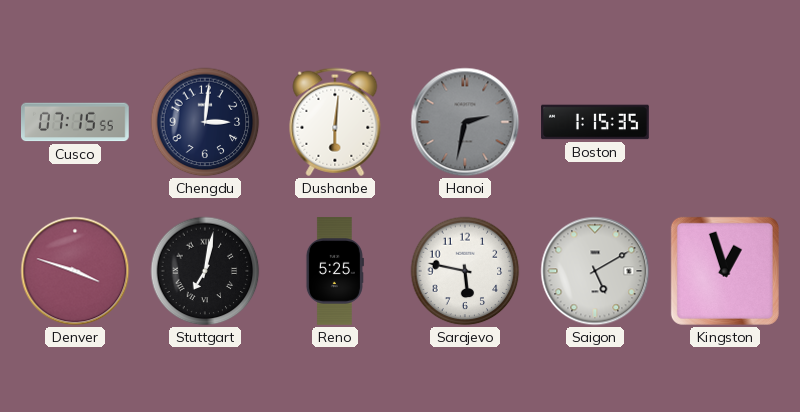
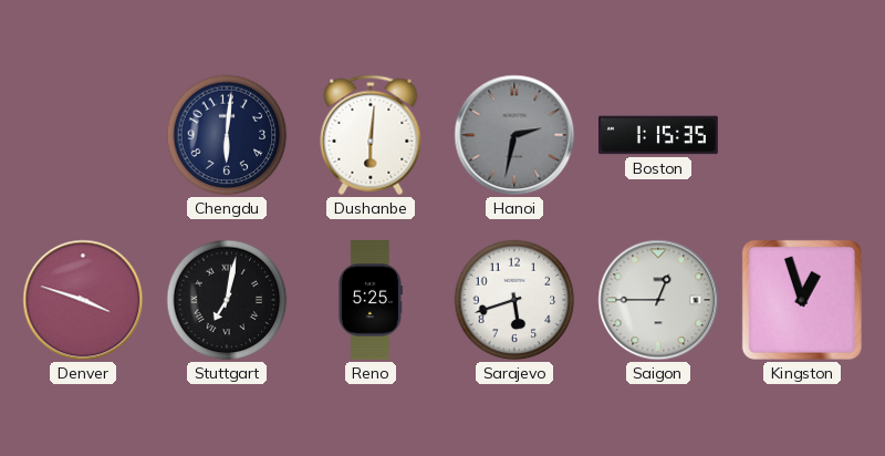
Cusco: 07:15 -> none
Chengdu: 3:01 -> 6:01
Sarajevo: 5:47 -> 5:42
Saigon: 5:10 -> 12:45
